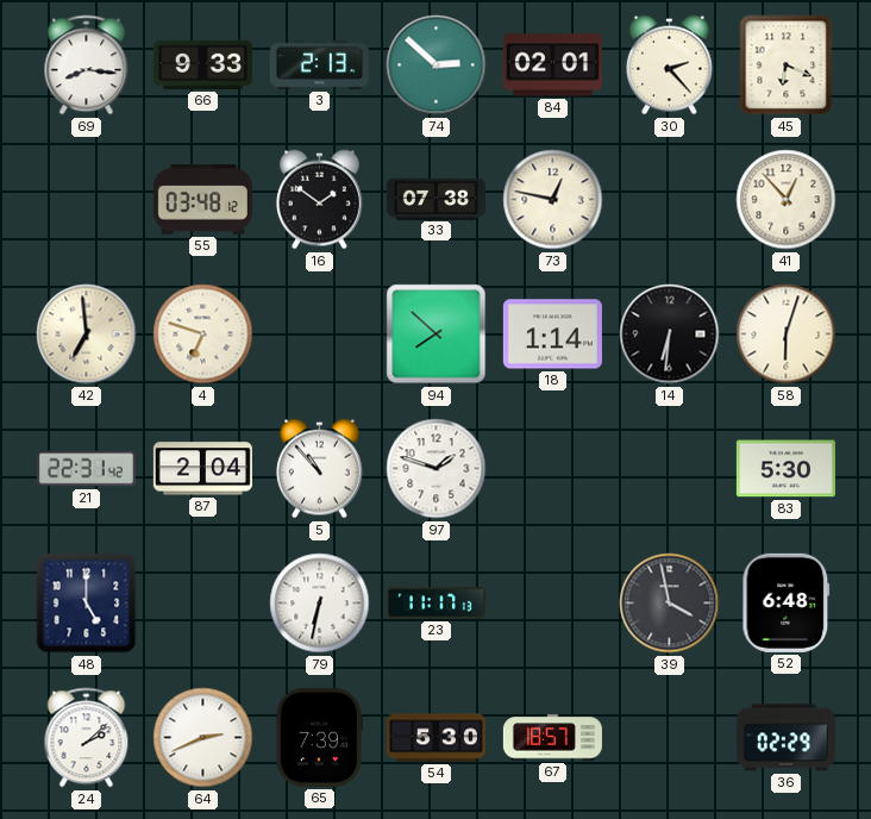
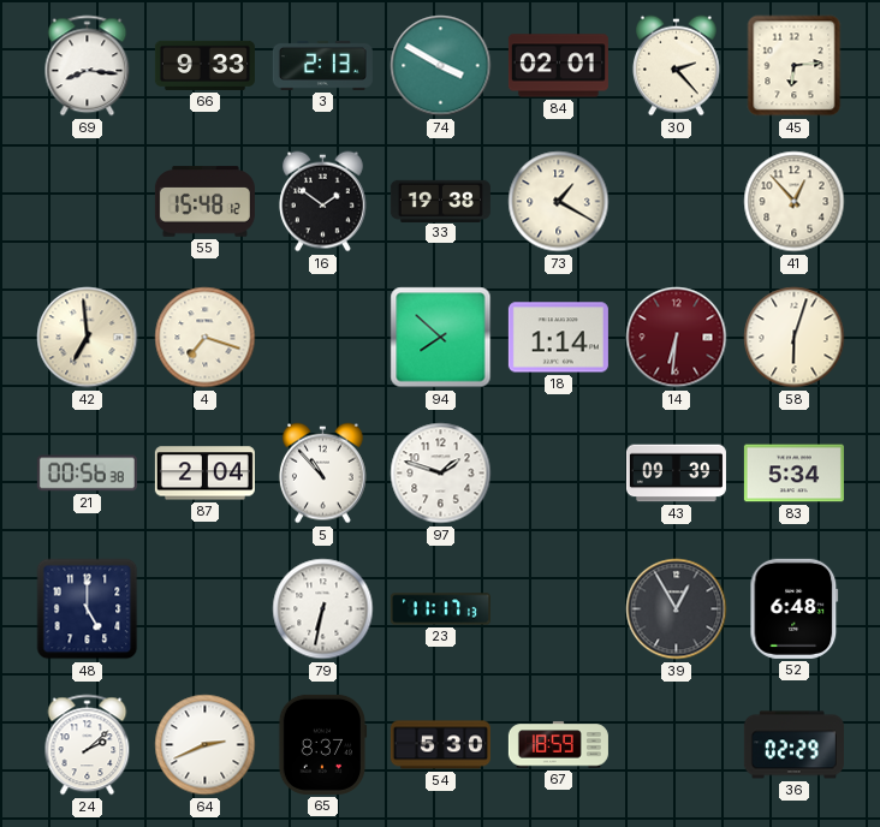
74: 2:52 -> 3:50
45: 6:19 -> 6:14
55: 03:48 -> 15:48
33: 07:38 -> 19:38
73: 12:47 -> 1:20
4: 6:48 -> 7:18
14 dial: black -> burgundy
21: 22:31 -> 00:56
43: none -> 09:39
83: 5:30 -> 5:34
39: 3:58 -> 12:55
65: 7:39 -> 8:37
67: 18:57 -> 18:59
